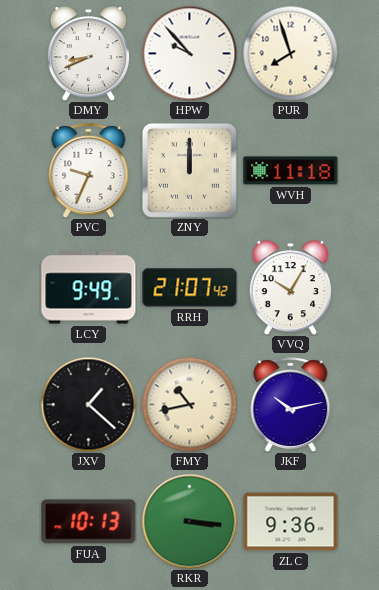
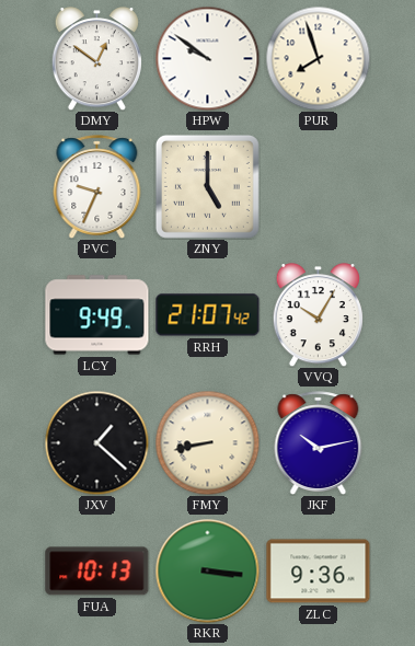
DMY: 8:41 -> 12:51
HPW: 9:53 -> 9:51
ZNY: 12:00 -> 5:00
WVH: 11:18 -> none
FMY: 10:43 -> 8:43
